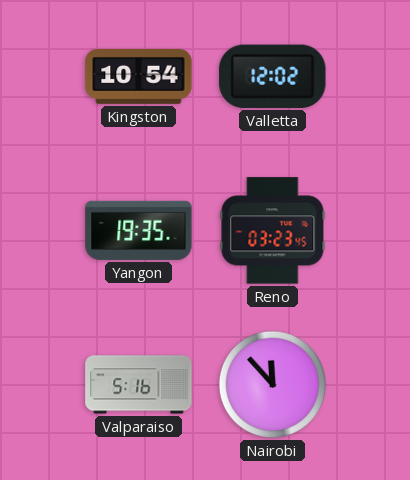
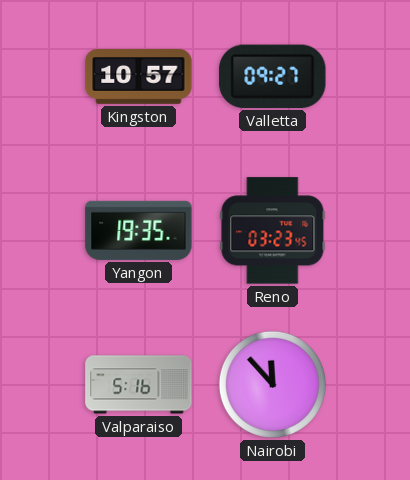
Kingston: 10:54 -> 10:57
Valletta: 12:02 -> 09:27
